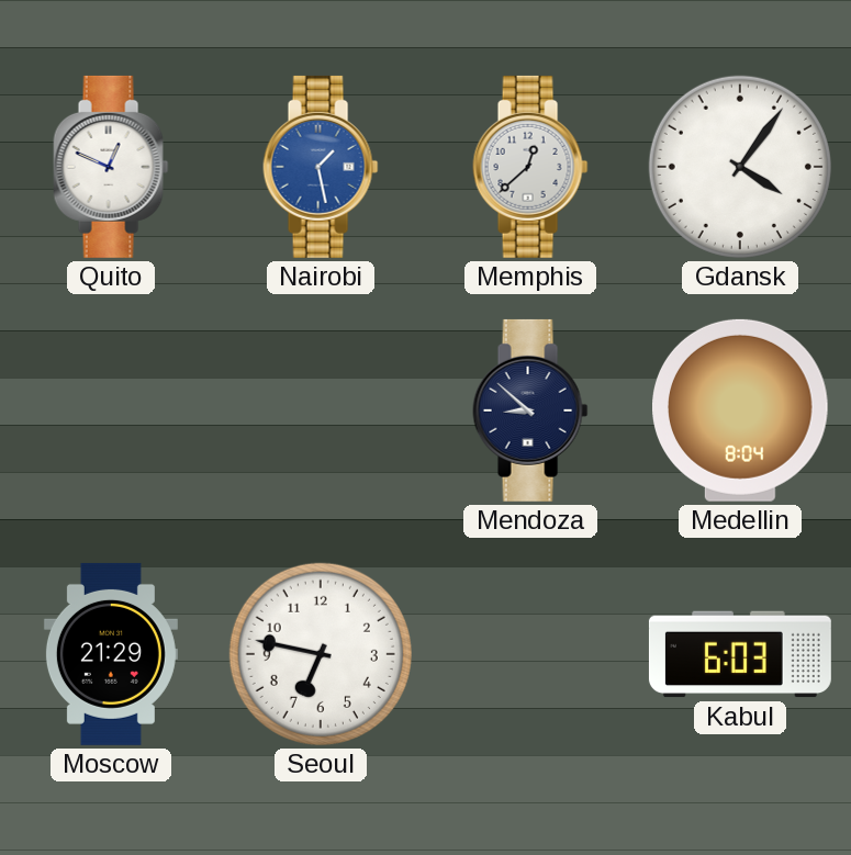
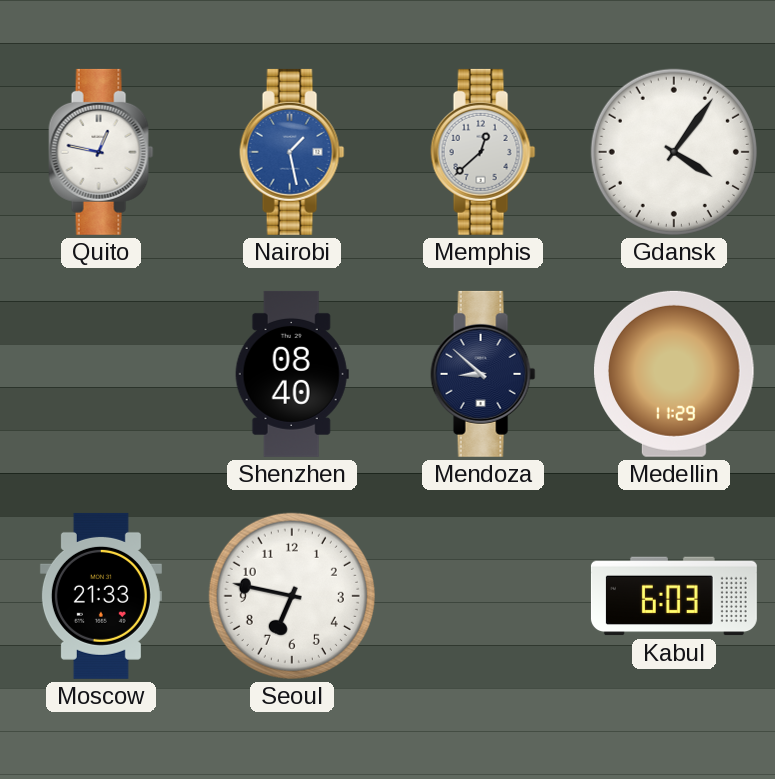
Quito: 12:49 -> 12:47
Shenzhen: none -> 08:40
Medellin: 8:04 -> 11:29
Moscow: 21:29 -> 21:33
